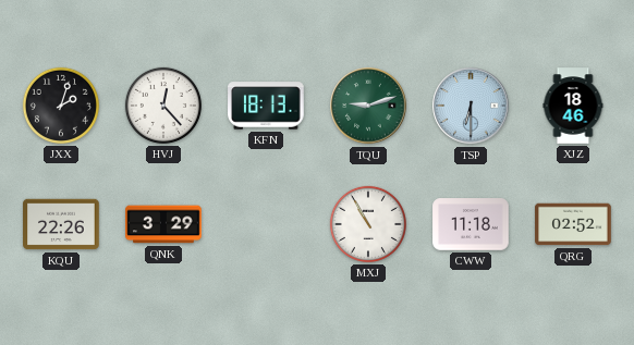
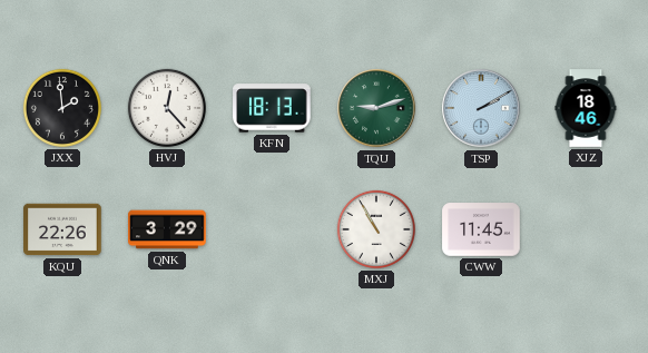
JXX: 2:03 -> 1:59
TSP: 6:30 -> 2:10
CWW: 11:18 -> 11:45
QRG: 02:52 -> none
